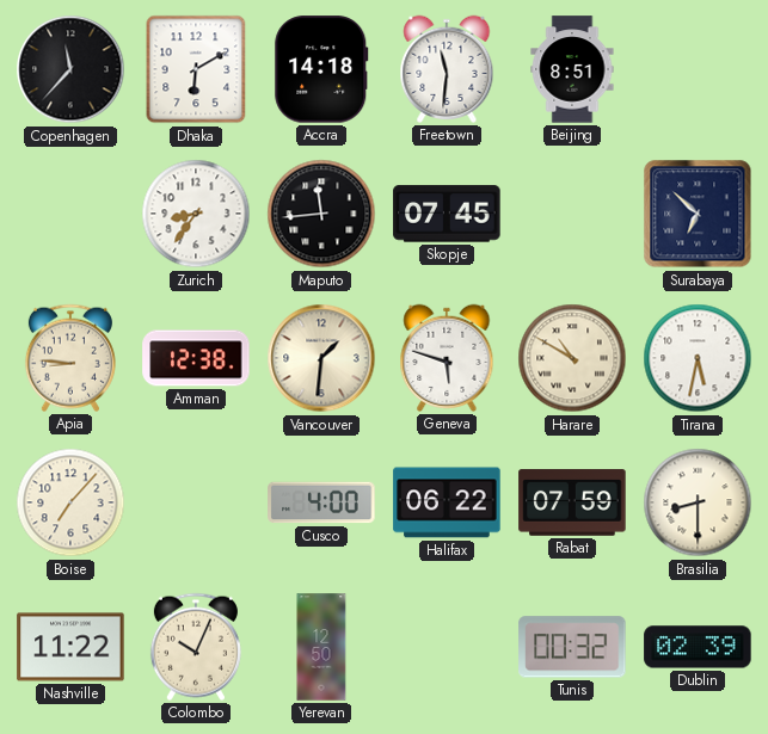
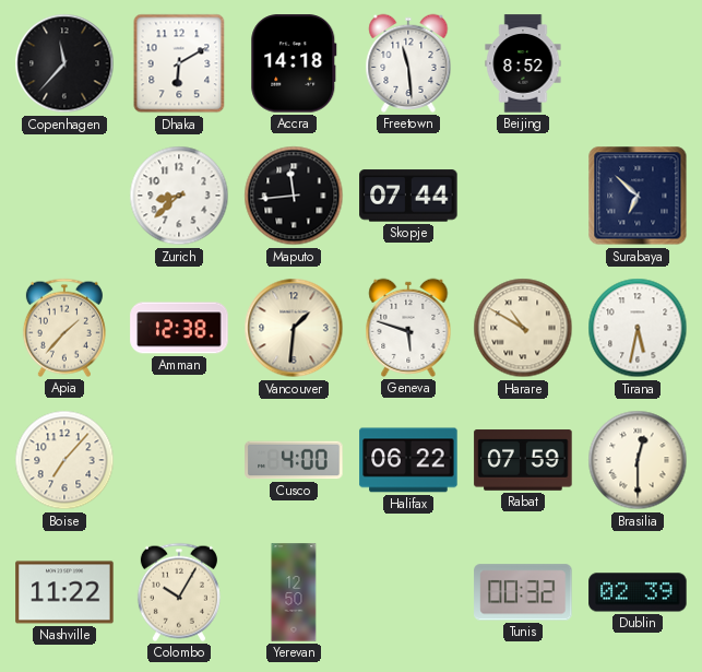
Freetown: 11:31 -> 11:29
Beijing: 8:51 -> 8:52
Zurich: 8:36 -> 8:38
Skopje: 07:45 -> 07:44
Apia: 8:46 -> 1:37
Brasilia: 8:30 -> 12:30
Colombo: 10:04 -> 10:05
